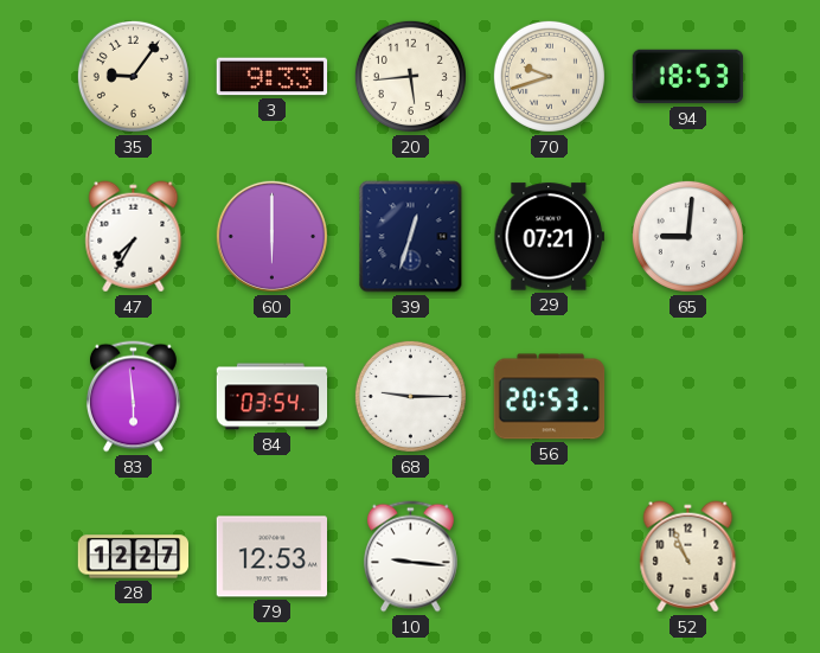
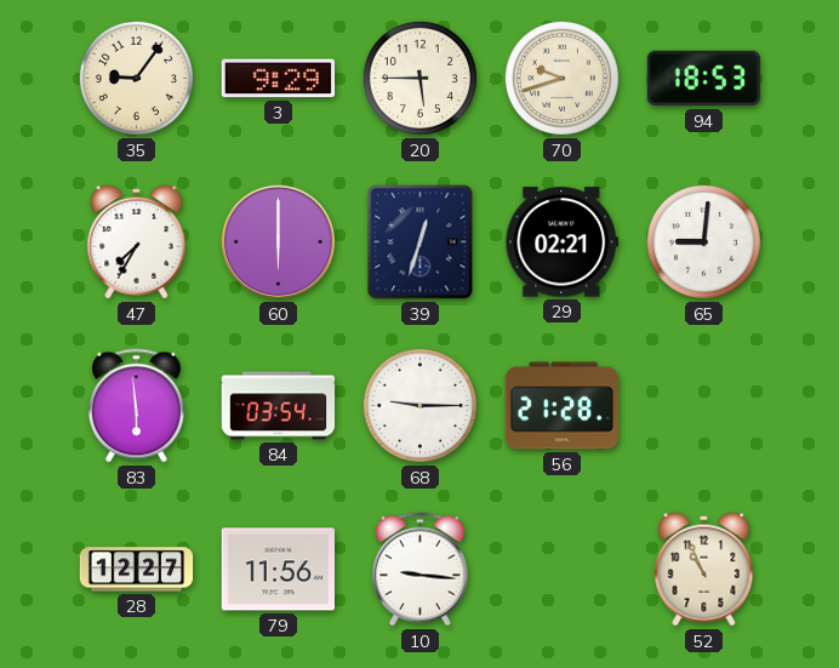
3: 9:33 -> 9:29
20: 5:44 -> 5:45
29: 07:21 -> 02:21
56: 20:53 -> 21:28
79: 12:53 -> 11:56
